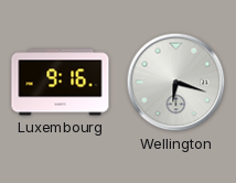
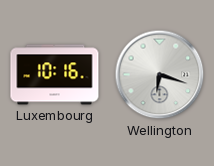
Luxembourg: 9:16 -> 10:16
